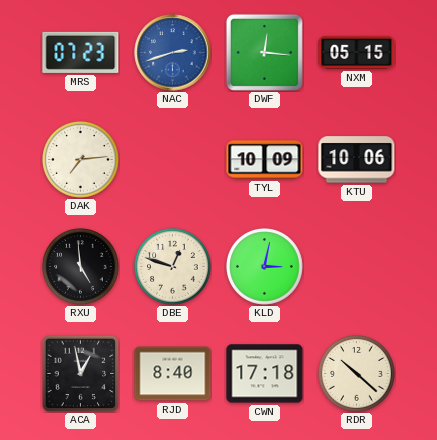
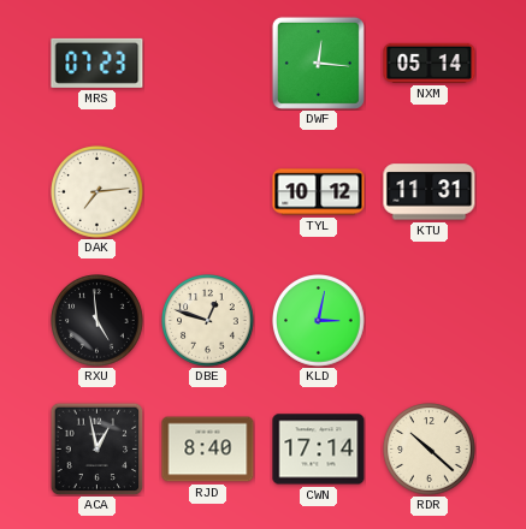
NAC: 2:42 -> none
NXM: 05:15 -> 05:14
TYL: 10:09 -> 10:12
KTU: 10:06 -> 11:31
CWN: 17:18 -> 17:14
